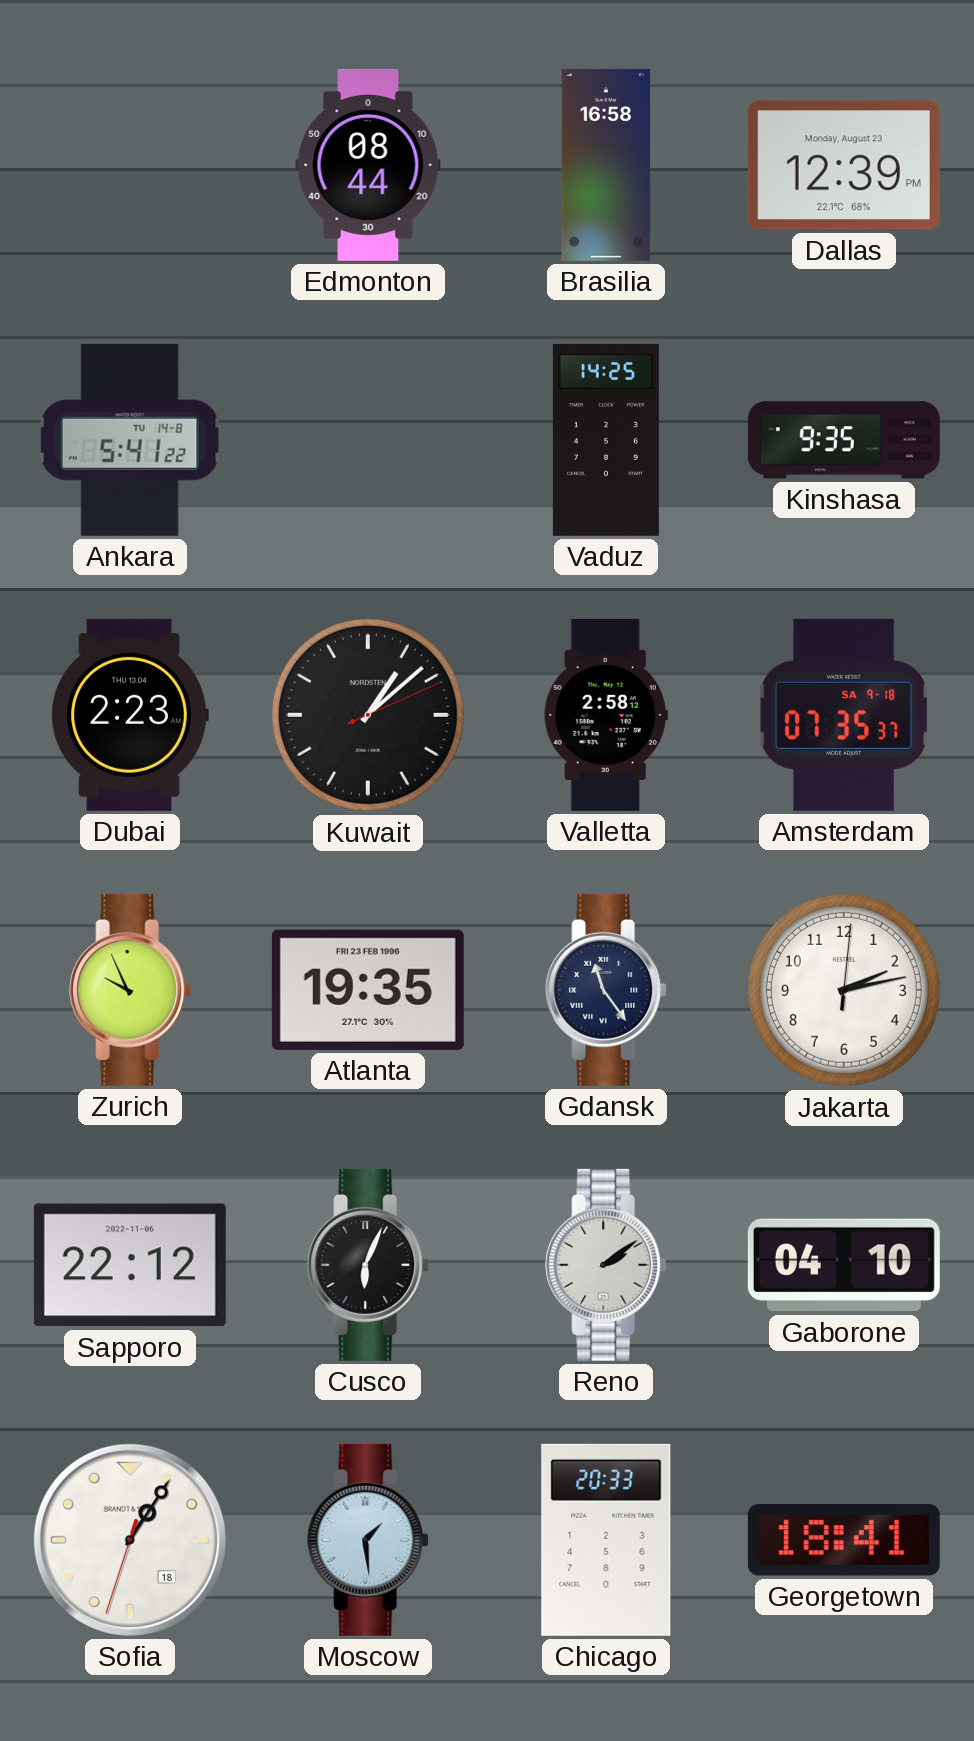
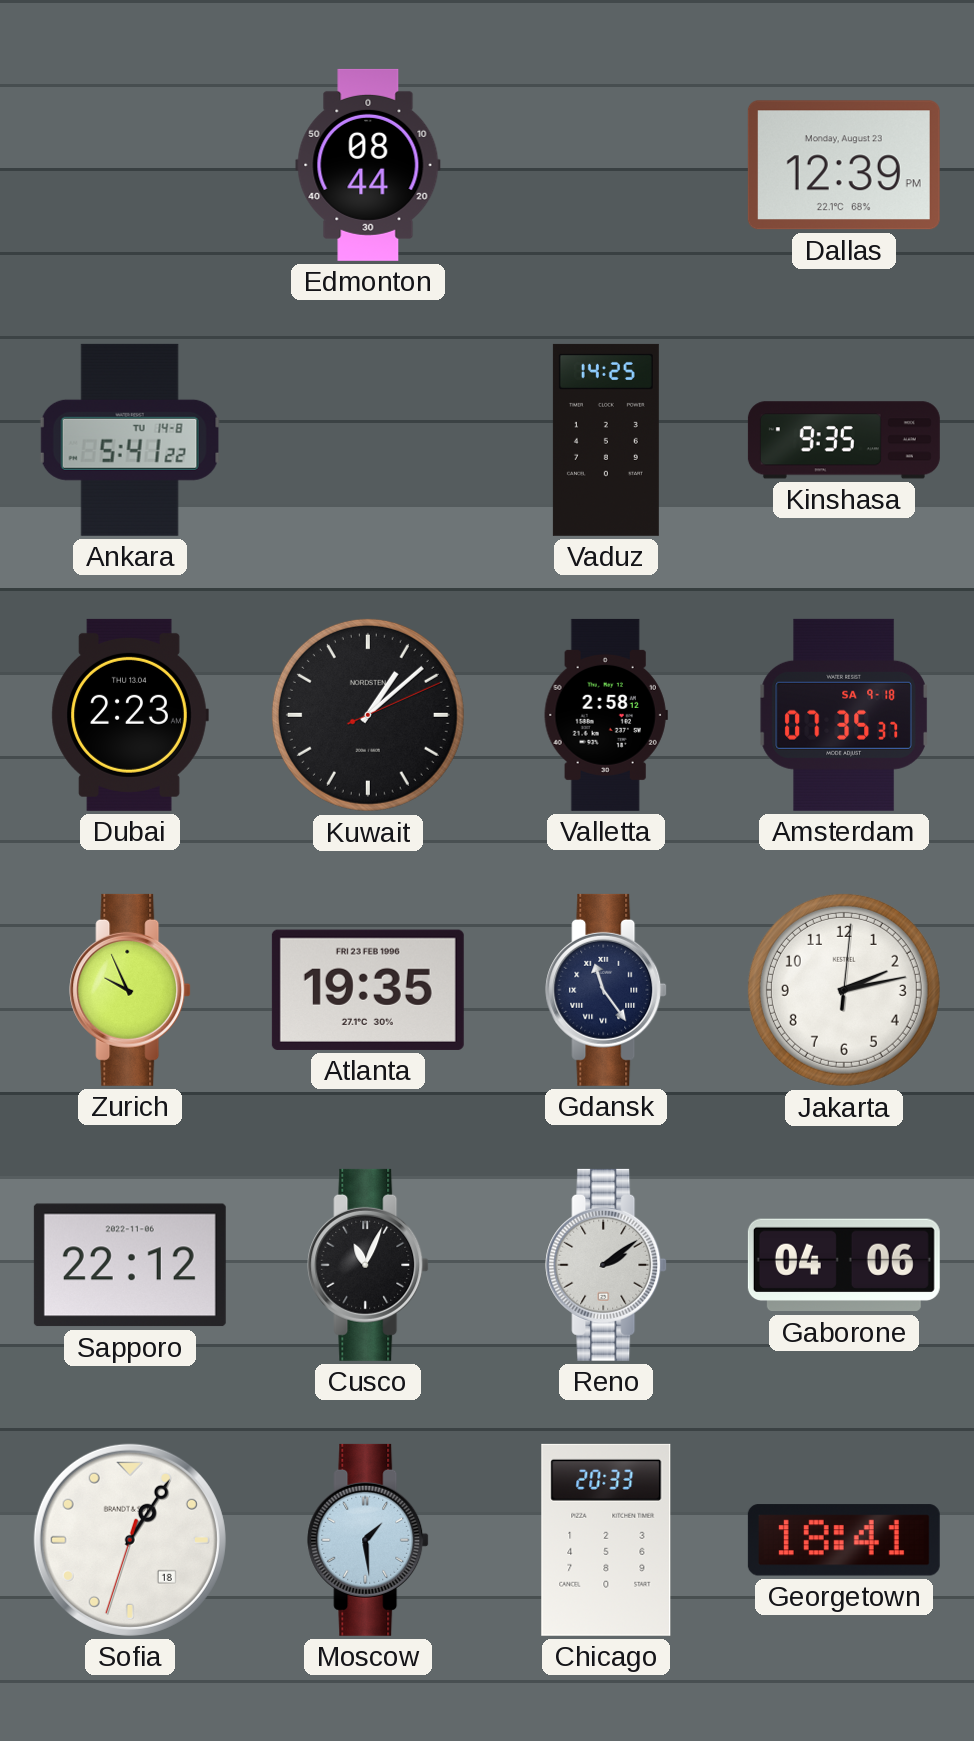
Brasilia: 16:58 -> none
Cusco: 6:04 -> 11:04
Gaborone: 04:10 -> 04:06
